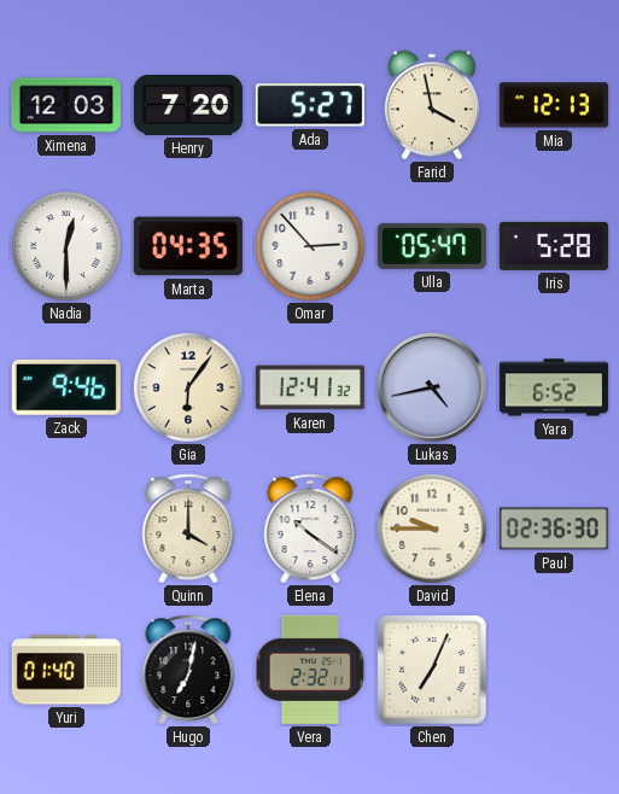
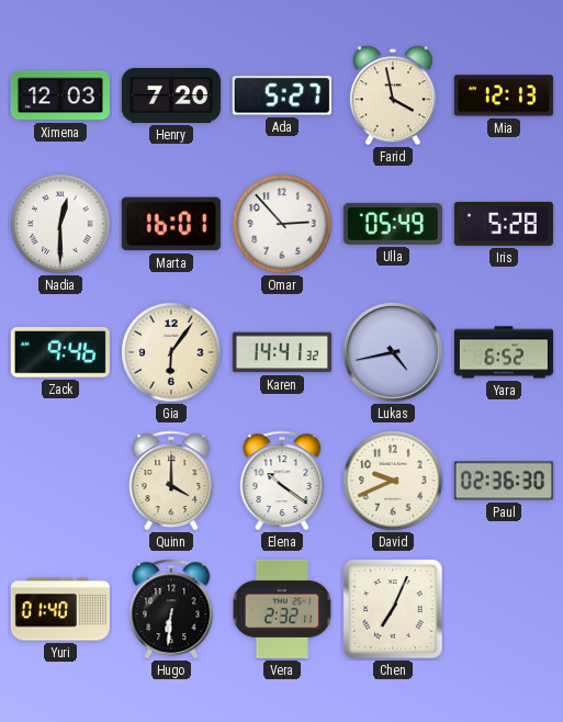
Marta: 04:35 -> 16:01
Ulla: 05:47 -> 05:49
Karen: 12:41 -> 14:41
David: 9:45 -> 9:41
Hugo: 7:02 -> 6:31
